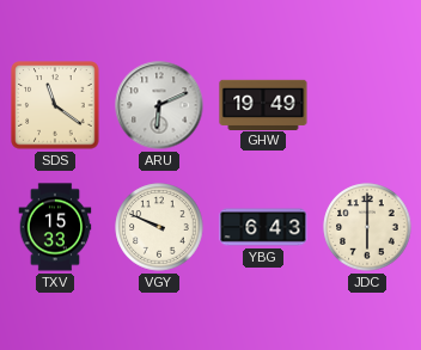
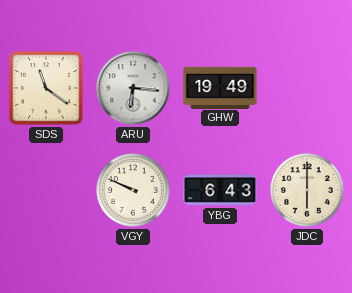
ARU: 6:11 -> 6:16
TXV: 15:33 -> none
